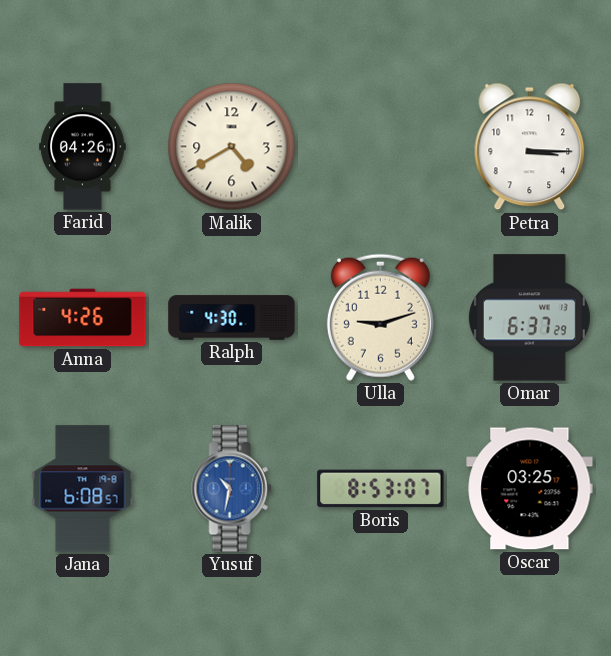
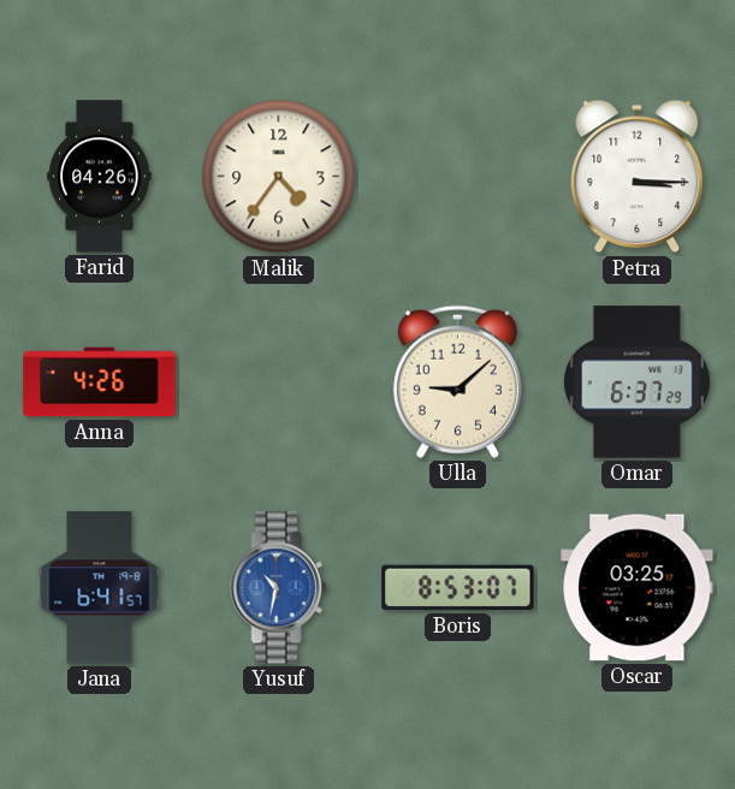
Malik: 4:40 -> 4:36
Ralph: 4:30 -> none
Ulla: 9:12 -> 9:08
Jana: 6:08 -> 6:41
